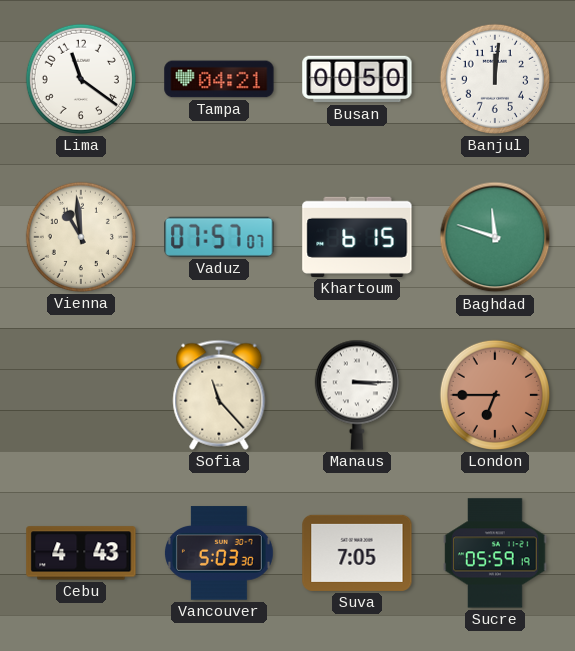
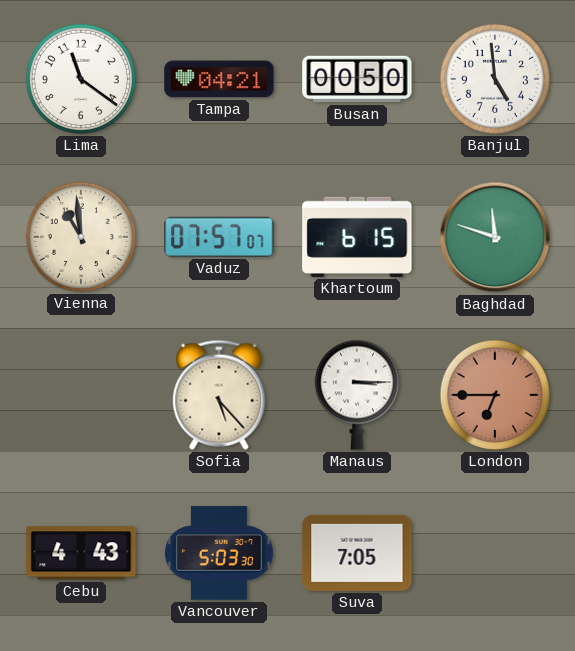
Banjul: 12:01 -> 4:59
Sofia: 11:23 -> 5:23
Sucre: 05:59 -> none
